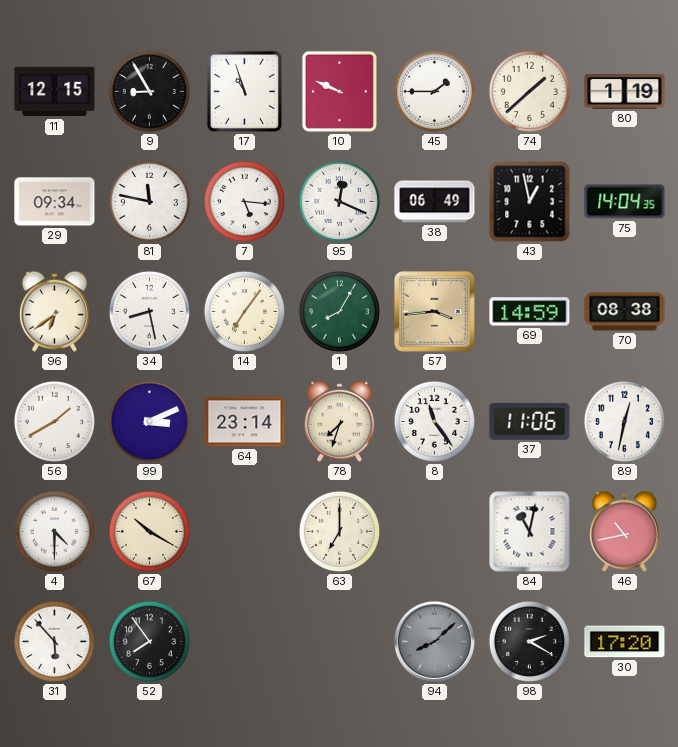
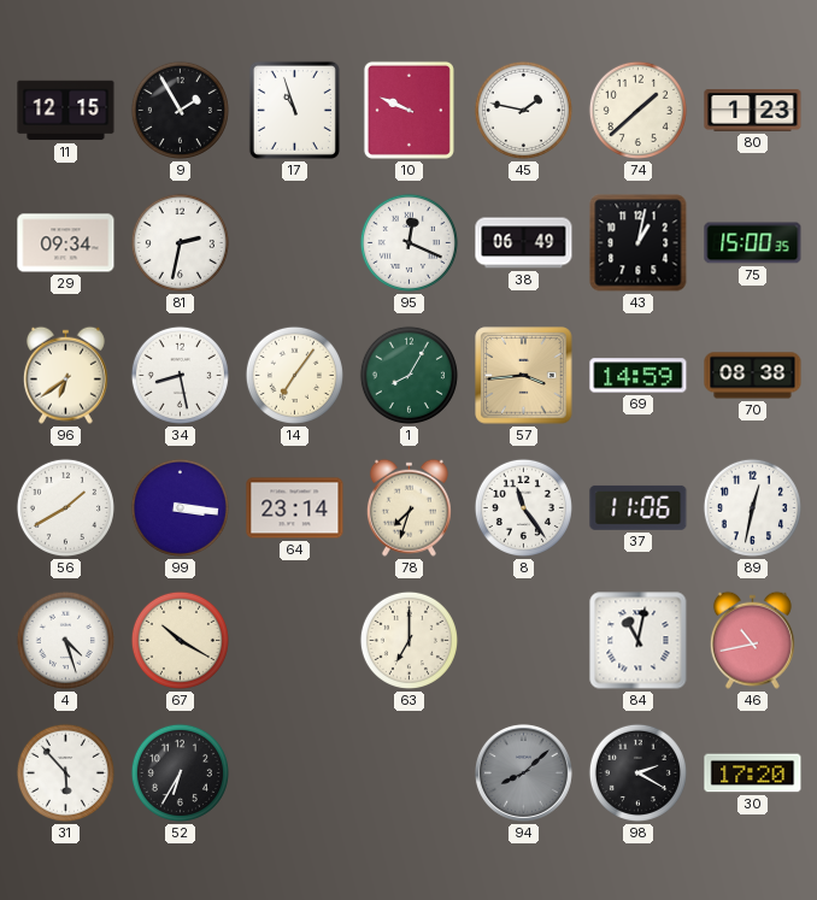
9: 8:55 -> 1:55
45: 1:45 -> 1:47
80: 1:19 -> 1:23
81: 11:47 -> 2:32
7: 5:16 -> none
43: 12:58 -> 1:02
75: 14:04 -> 15:00
99: 3:11 -> 3:16
4: 4:30 -> 4:27
52: 7:54 -> 6:35
